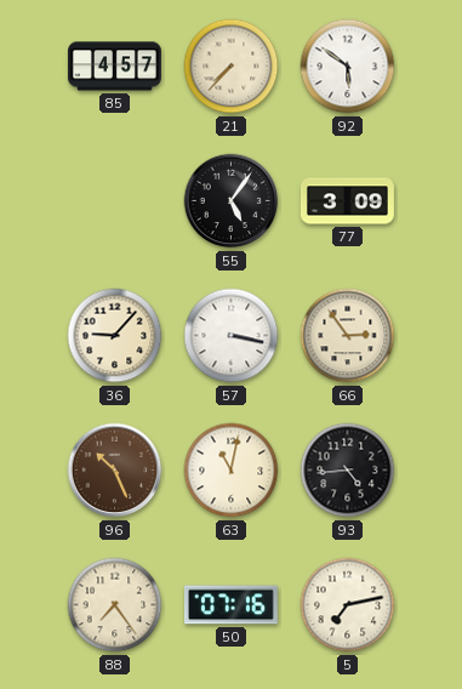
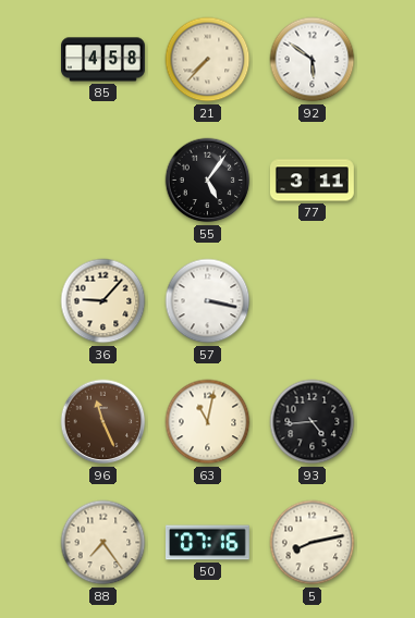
85: 4:57 -> 4:58
77: 3:09 -> 3:11
66: 2:54 -> none
96: 10:26 -> 11:26
5: 7:13 -> 8:13
